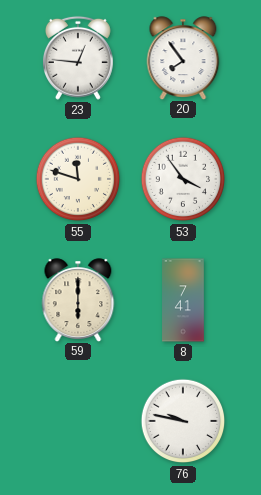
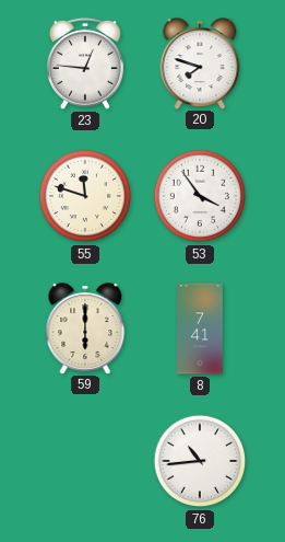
20: 7:54 -> 7:48
76: 9:47 -> 10:44
